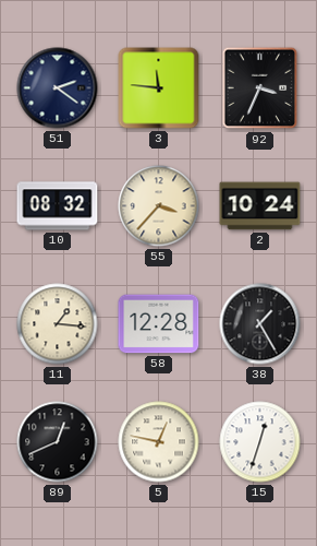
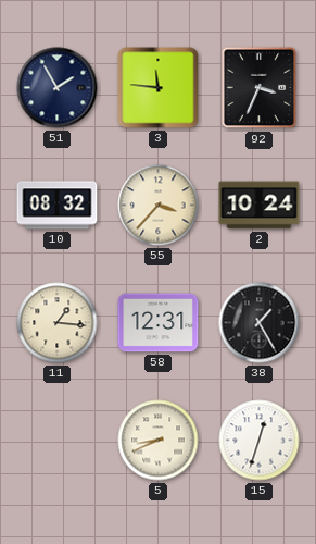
51: 2:21 -> 1:55
58: 12:28 -> 12:31
89: 12:41 -> none
5: 12:47 -> 8:41
